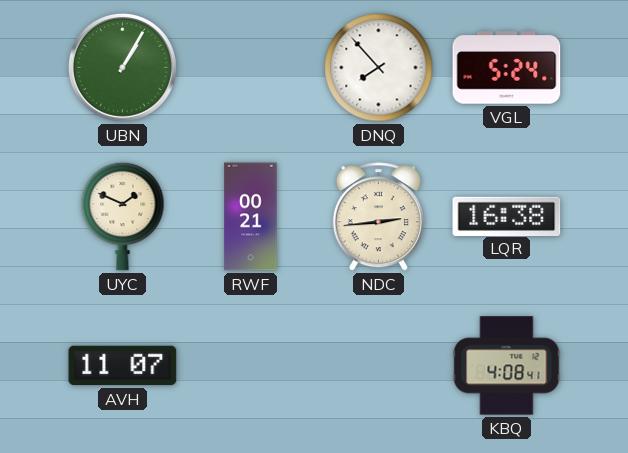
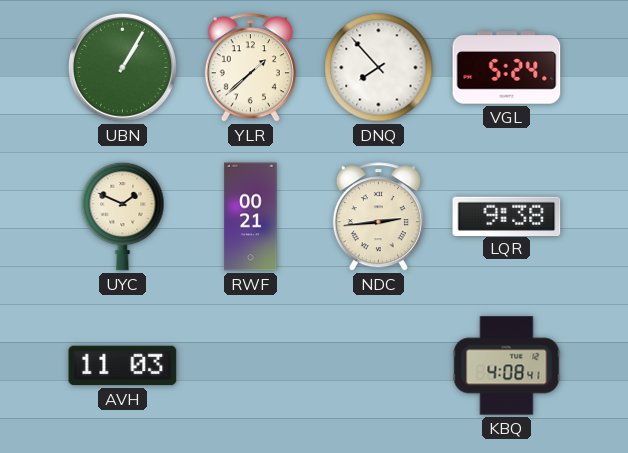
YLR: none -> 1:38
LQR: 16:38 -> 9:38
AVH: 11:07 -> 11:03
